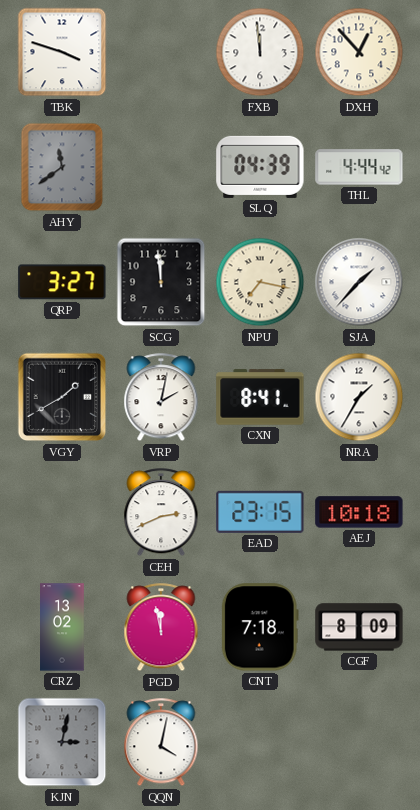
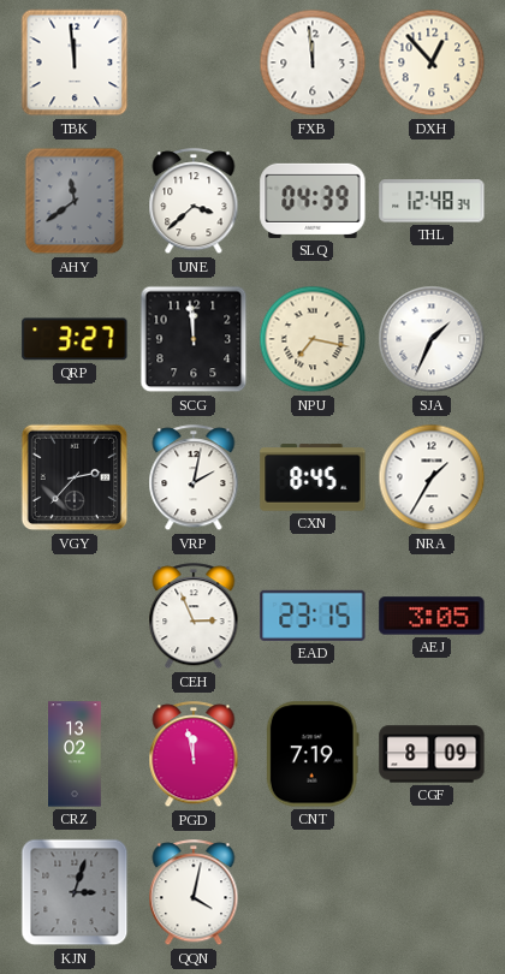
TBK: 3:48 -> 11:59
UNE: none -> 3:38
THL: 4:44 -> 12:48
SJA: 1:37 -> 1:34
VGY: 1:40 -> 2:37
CXN: 8:41 -> 8:45
CEH: 2:41 -> 2:56
AEJ: 10:18 -> 3:05
CNT: 7:18 -> 7:19
KJN: 3:02 -> 3:03
